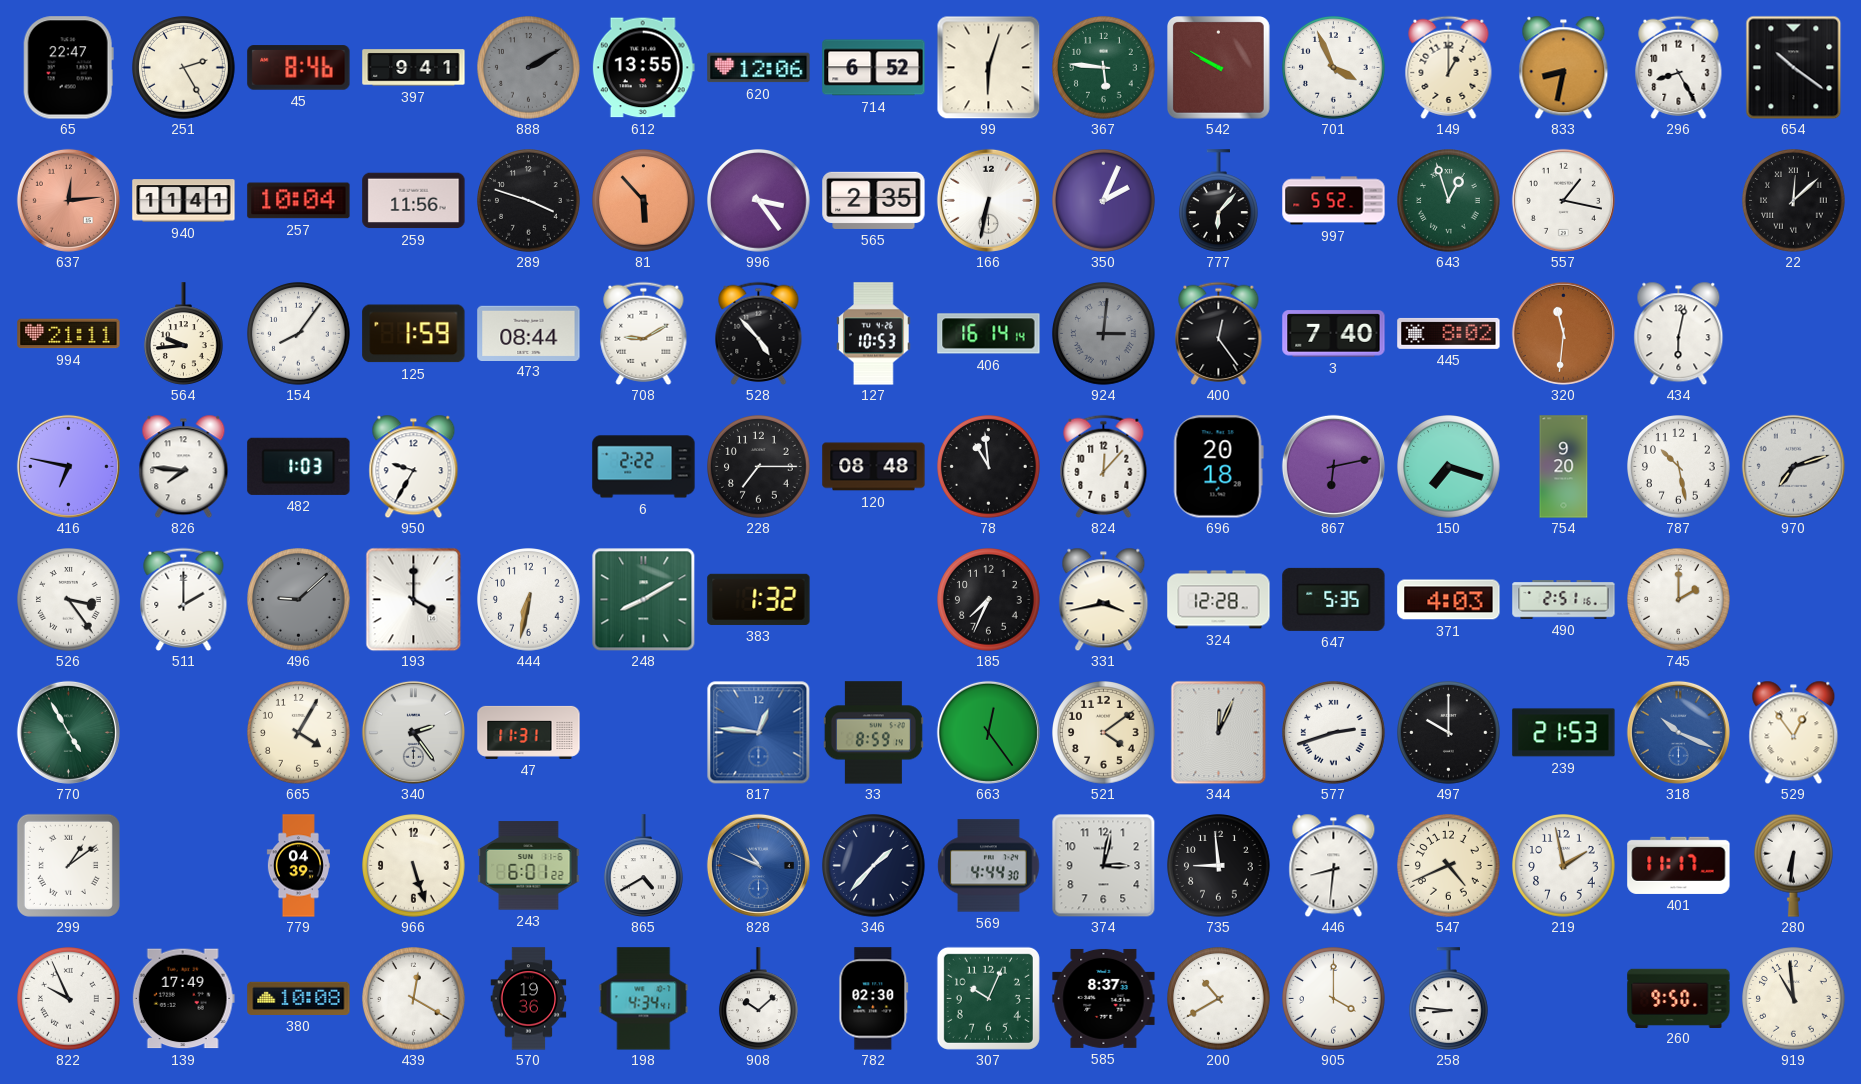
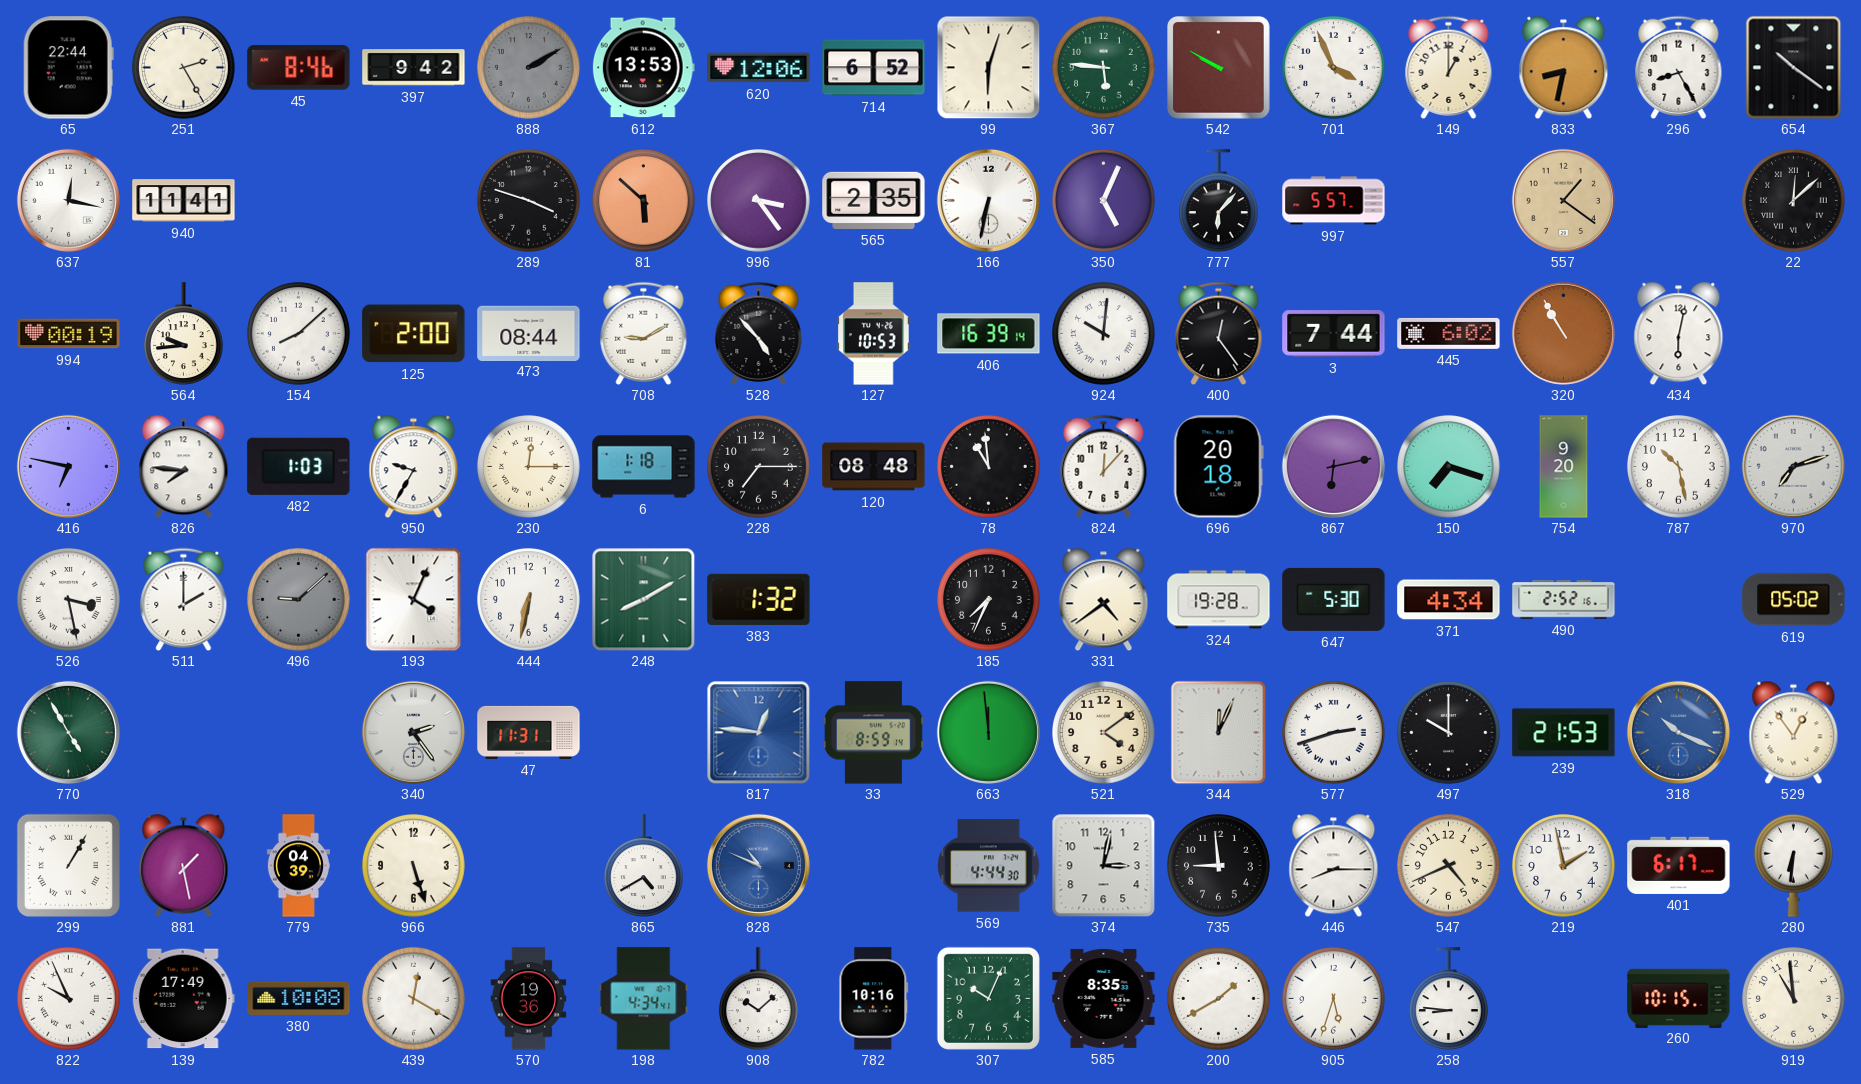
65: 22:47 -> 22:44
397: 9:41 -> 9:42
612: 13:55 -> 13:53
637: 12:14 -> 12:17
637 dial: salmon -> white
257: 10:04 -> none
259: 11:56 -> none
81: 5:53 -> 5:52
350: 2:04 -> 5:04
997: 5:52 -> 5:57
643: 12:57 -> none
557: 1:17 -> 1:21
557 dial: white -> champagne
994: 21:11 -> 00:19
154: 8:06 -> 8:08
125: 1:59 -> 2:00
406: 16:14 -> 16:39
924: 3:01 -> 10:01
924 dial: grey -> white
3: 7:40 -> 7:44
445: 8:02 -> 6:02
320: 11:31 -> 10:55
230: none -> 12:15
6: 2:22 -> 1:18
526: 3:24 -> 3:28
193: 4:00 -> 4:04
331: 3:43 -> 4:39
324: 12:28 -> 19:28
647: 5:35 -> 5:30
371: 4:03 -> 4:34
490: 2:51 -> 2:52
745: 2:00 -> none
619: none -> 05:02
665: 4:05 -> none
663: 12:24 -> 11:59
299: 1:09 -> 1:05
881: none -> 1:28
243: 6:01 -> none
346: 1:37 -> none
446: 8:31 -> 8:15
401: 11:17 -> 6:17
782: 02:30 -> 10:16
585: 8:37 -> 8:35
200: 10:40 -> 1:40
905: 4:00 -> 5:33
260: 9:50 -> 10:15
